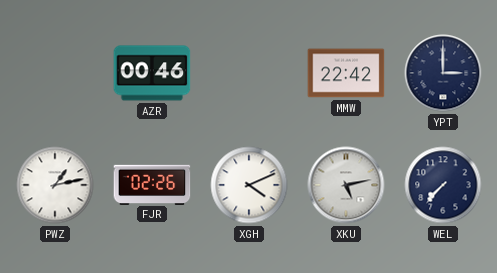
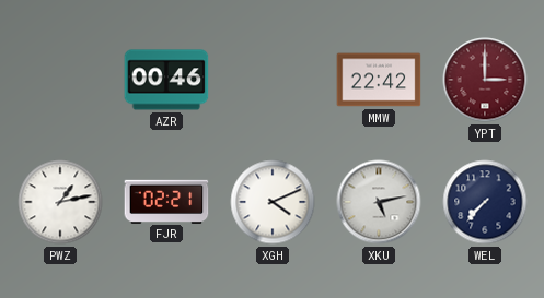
YPT dial: navy -> burgundy
FJR: 02:26 -> 02:21
